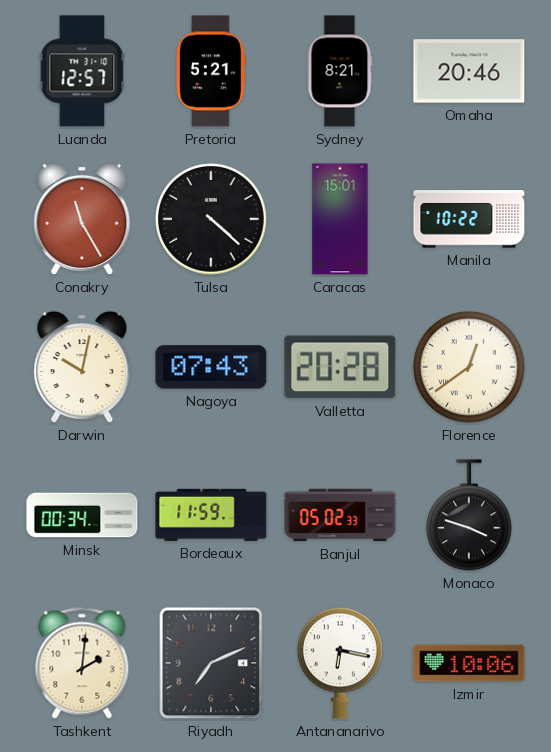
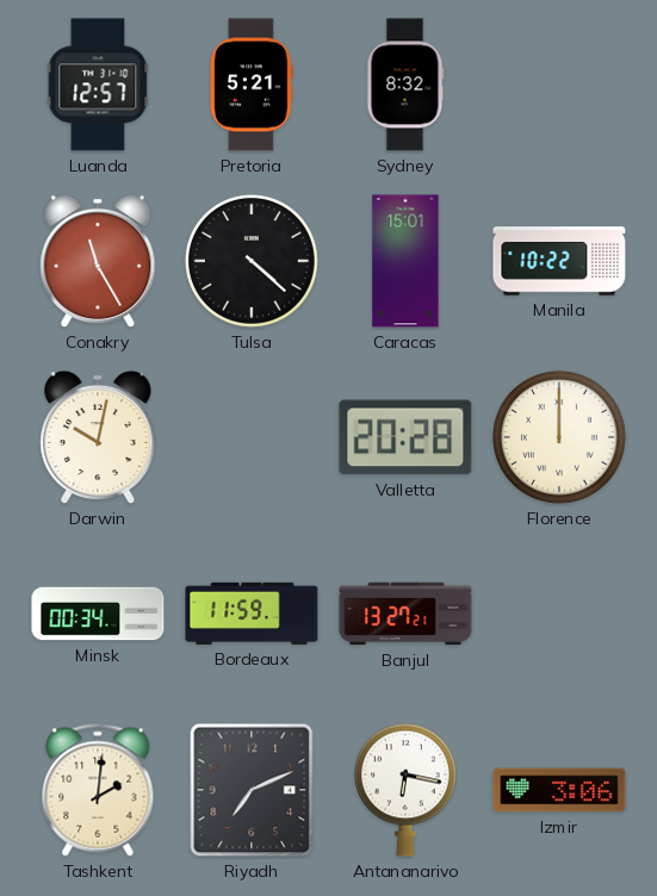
Sydney: 8:21 -> 8:32
Omaha: 20:46 -> none
Nagoya: 07:43 -> none
Florence: 12:39 -> 12:00
Banjul: 05:02 -> 13:27
Monaco: 3:48 -> none
Izmir: 10:06 -> 3:06
